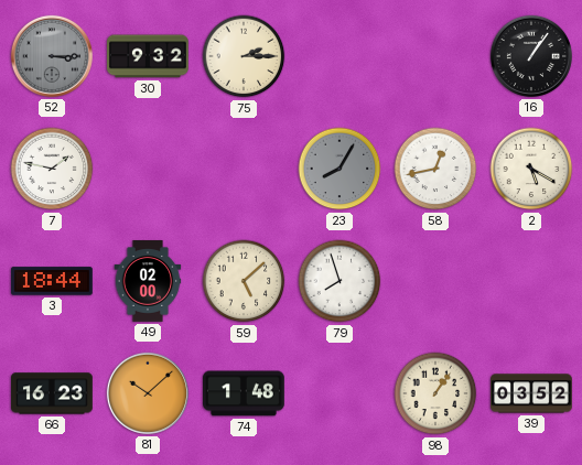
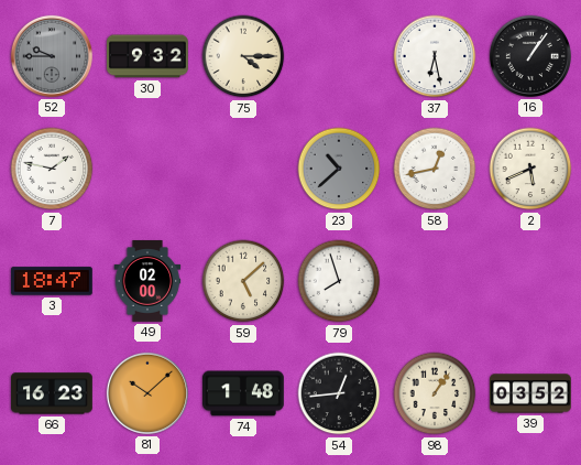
52: 3:15 -> 9:45
75: 2:15 -> 4:15
37: none -> 6:28
23: 8:05 -> 10:38
2: 5:20 -> 5:41
3: 18:44 -> 18:47
54: none -> 12:44
